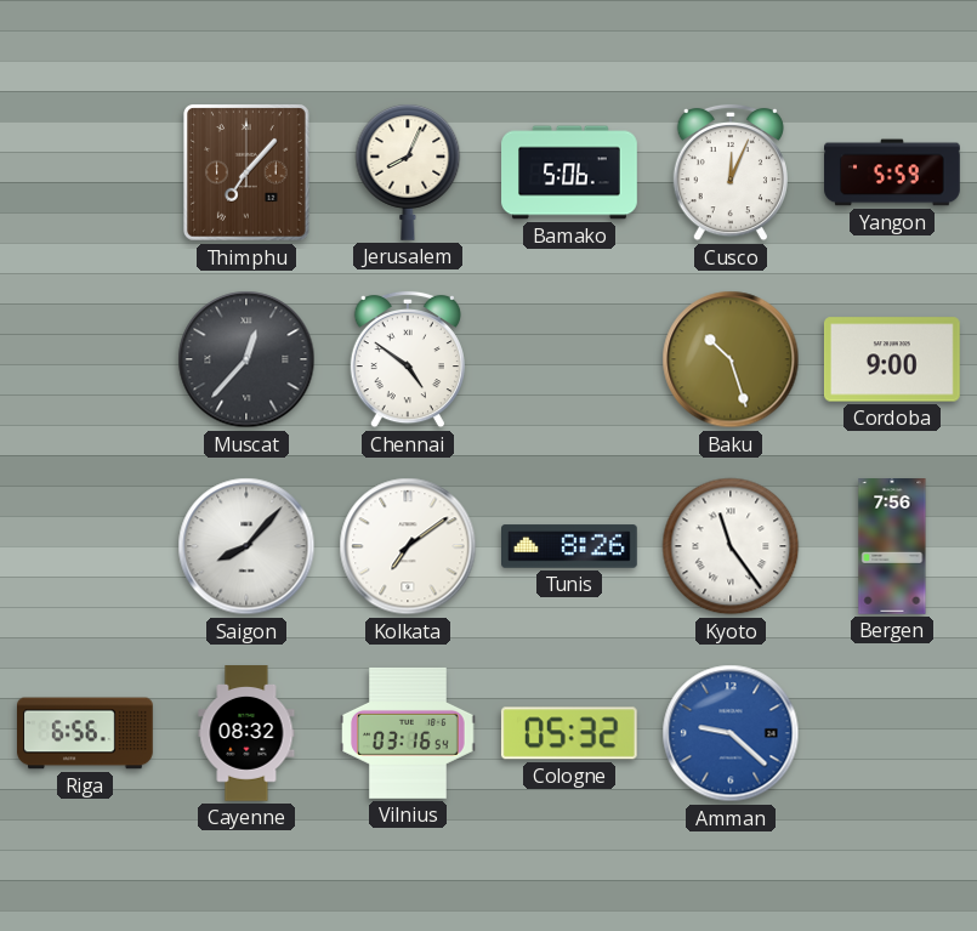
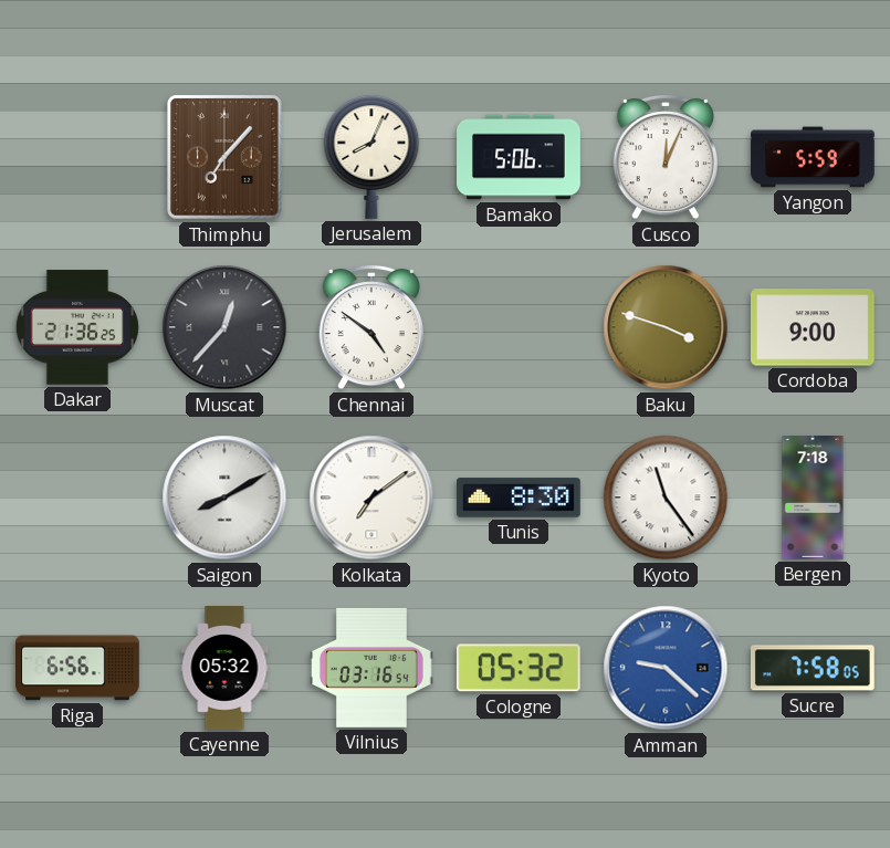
Dakar: none -> 21:36
Baku: 10:27 -> 3:48
Saigon: 8:07 -> 8:10
Tunis: 8:26 -> 8:30
Bergen: 7:56 -> 7:18
Cayenne: 08:32 -> 05:32
Sucre: none -> 7:58
